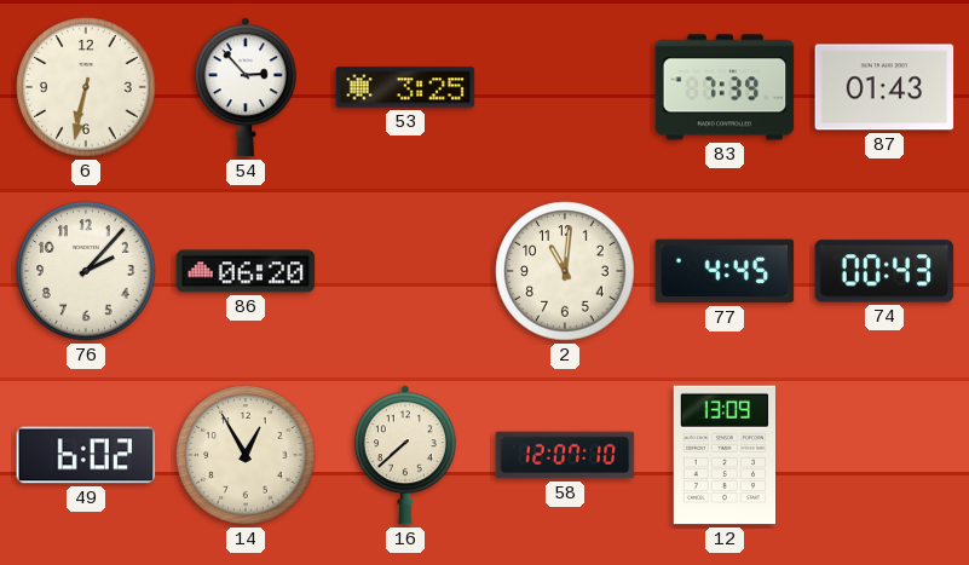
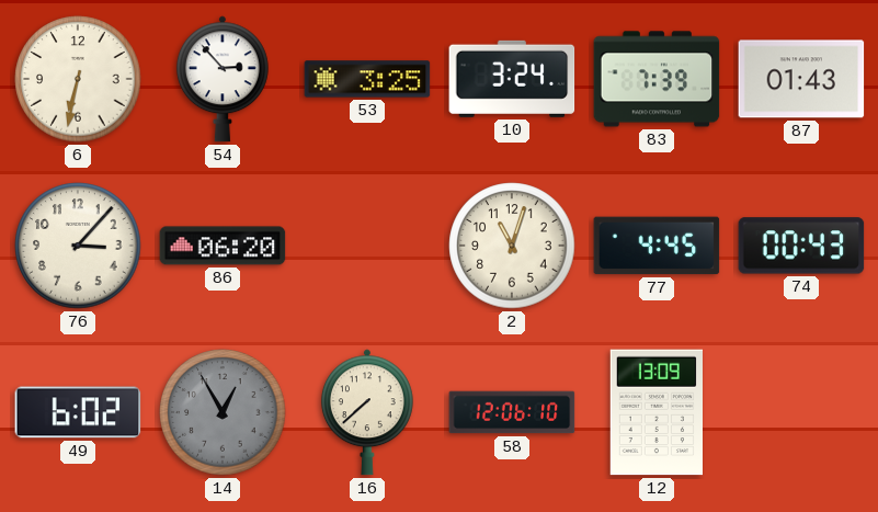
10: none -> 3:24
76: 2:07 -> 3:07
2: 11:01 -> 11:03
14 dial: cream -> grey
58: 12:07 -> 12:06
